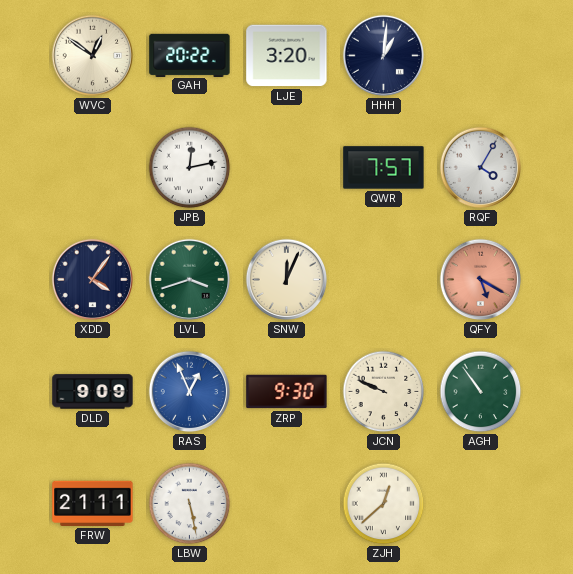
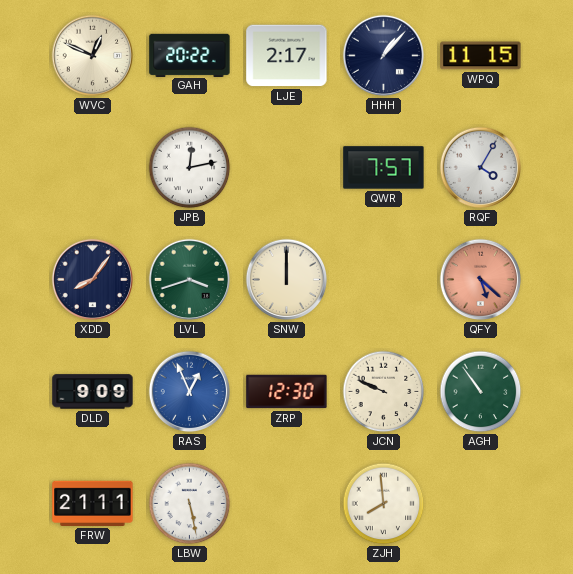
WVC: 12:51 -> 12:49
LJE: 3:20 -> 2:17
HHH: 1:01 -> 1:07
WPQ: none -> 11:15
XDD: 4:06 -> 8:06
SNW: 12:04 -> 12:00
QFY: 5:20 -> 5:22
ZRP: 9:30 -> 12:30
ZJH: 12:38 -> 7:59
